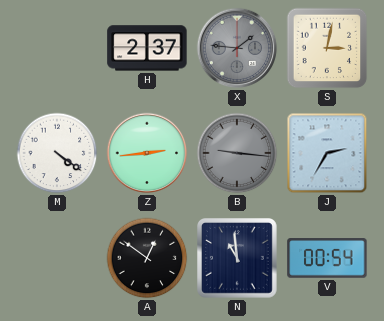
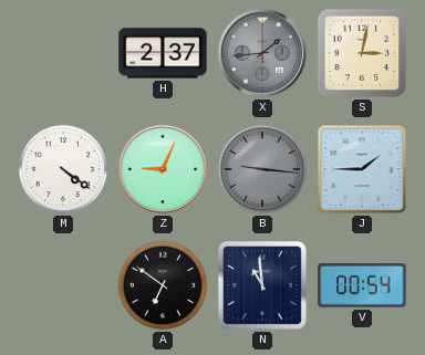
X: 1:46 -> 1:44
Z: 2:44 -> 9:04
J: 2:35 -> 1:45
A: 12:51 -> 6:51
